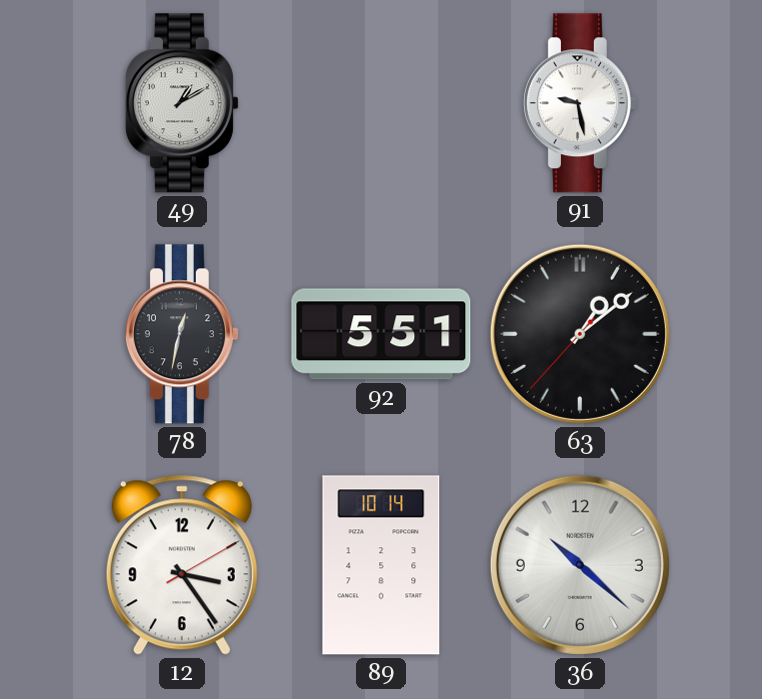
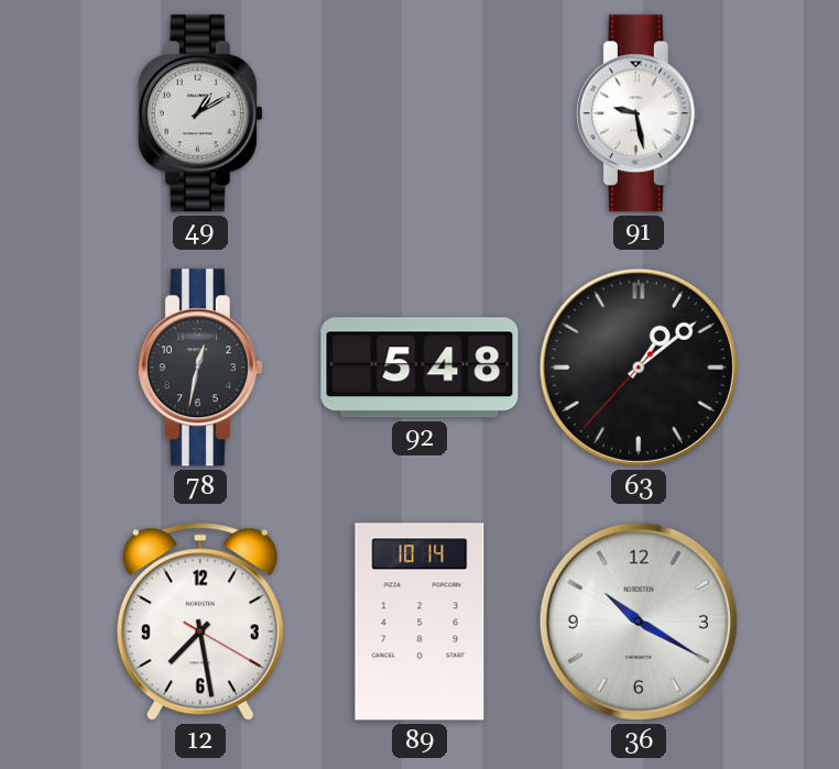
92: 5:51 -> 5:48
12: 3:24 -> 7:28
36: 10:22 -> 10:20
